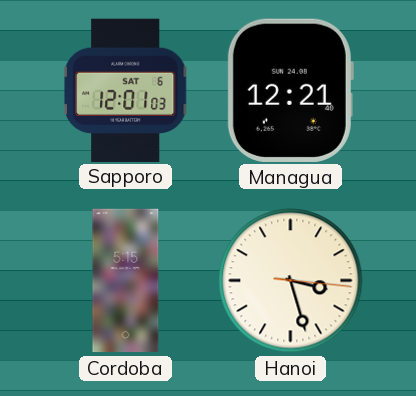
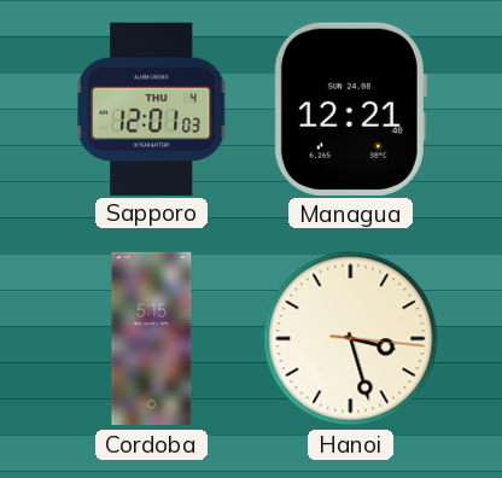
Sapporo date: SAT 6 -> THU 4
